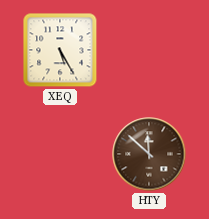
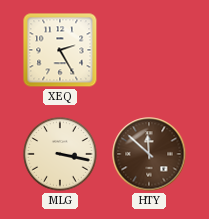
XEQ: 5:25 -> 2:25
MLG: none -> 3:17
